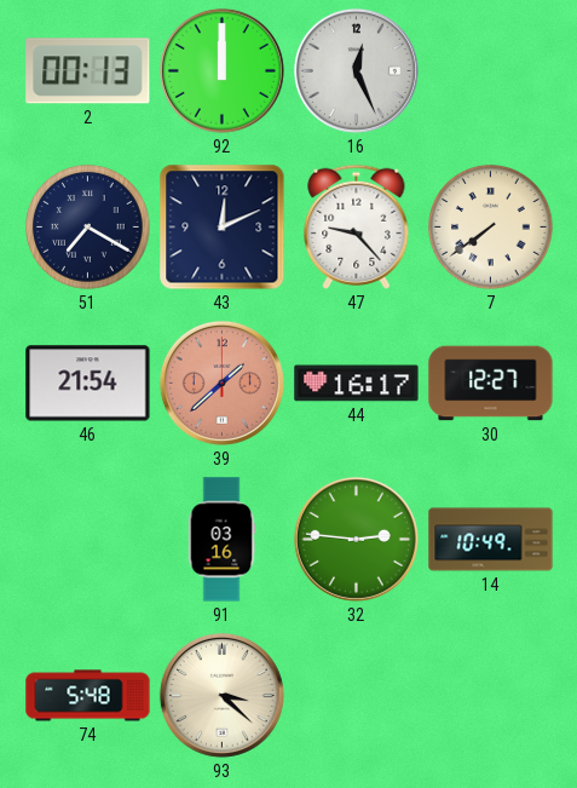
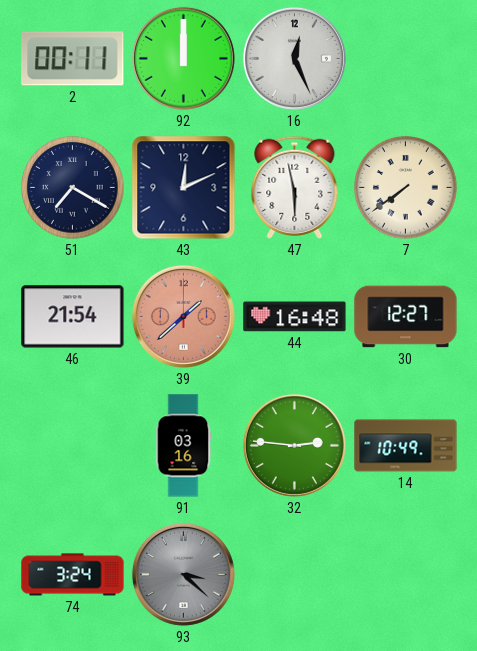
2: 00:13 -> 00:11
47: 9:23 -> 5:58
44: 16:17 -> 16:48
74: 5:48 -> 3:24
93 dial: cream -> grey
